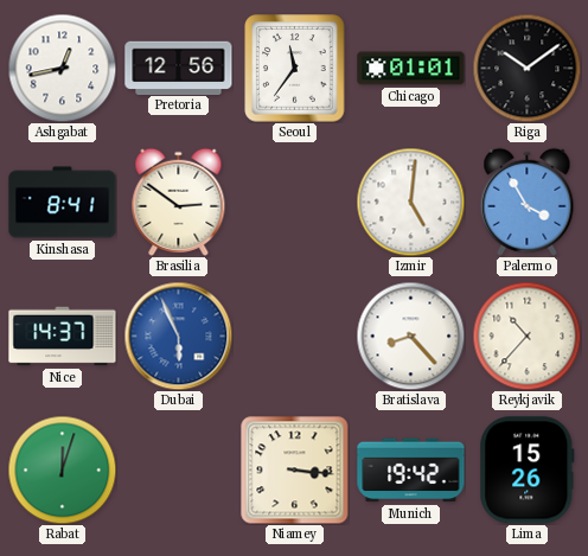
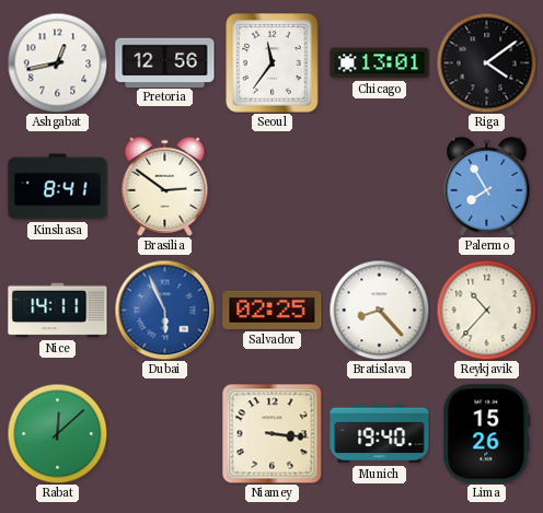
Chicago: 01:01 -> 13:01
Riga: 10:09 -> 4:09
Izmir: 5:01 -> none
Palermo: 3:55 -> 7:55
Nice: 14:37 -> 14:11
Salvador: none -> 02:25
Rabat: 12:03 -> 12:08
Munich: 19:42 -> 19:40
